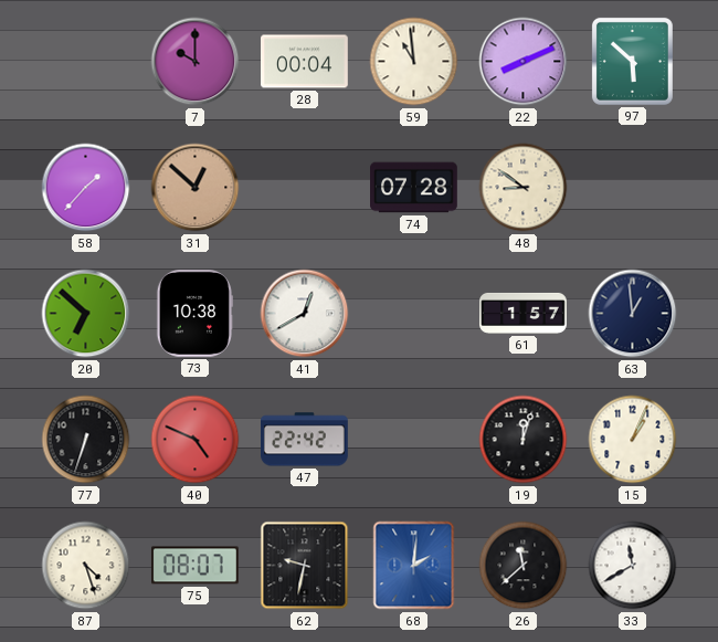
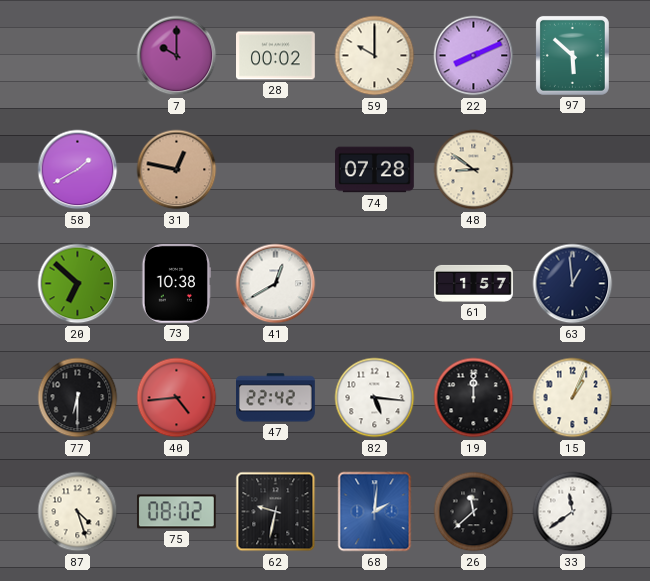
28: 00:04 -> 00:02
59: 10:59 -> 10:00
58: 1:37 -> 1:40
31: 12:52 -> 12:47
77: 6:33 -> 6:30
40: 4:49 -> 4:44
82: none -> 5:16
19: 12:03 -> 12:00
75: 08:07 -> 08:02
33: 11:40 -> 11:39
